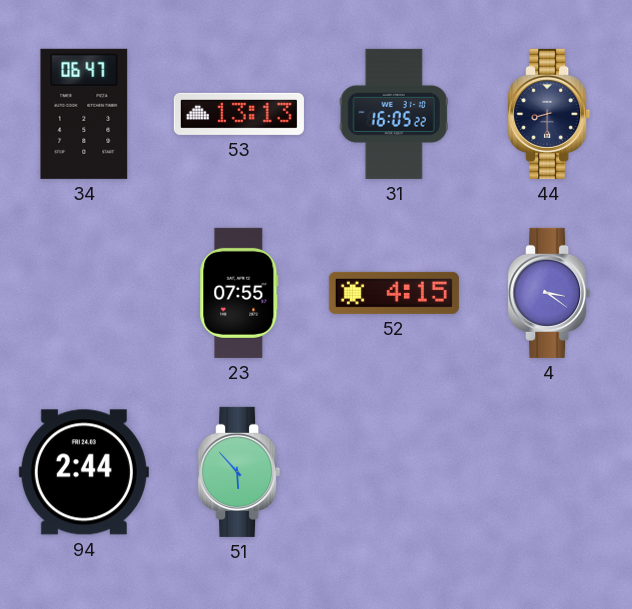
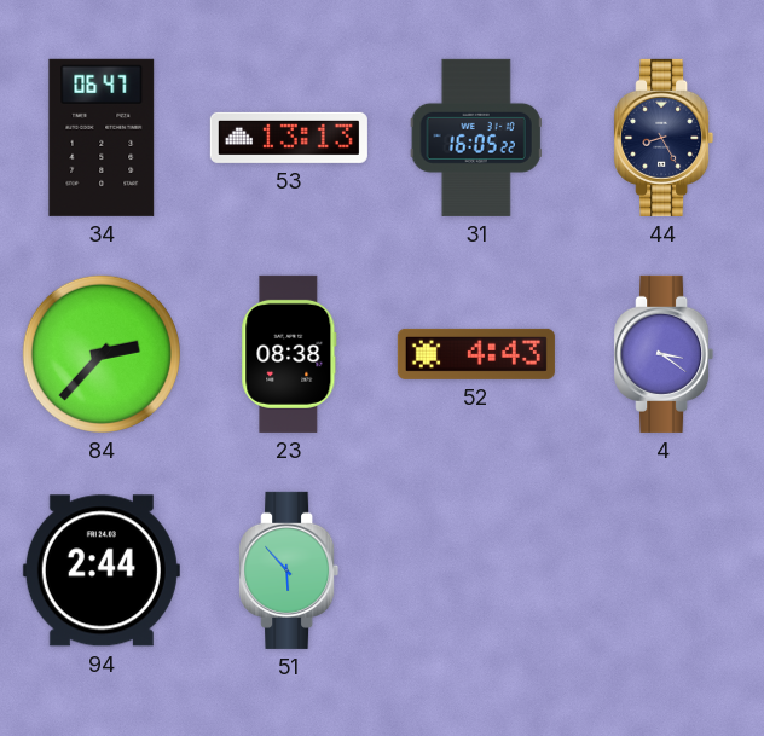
44: 8:30 -> 8:25
84: none -> 2:37
23: 07:55 -> 08:38
52: 4:15 -> 4:43
